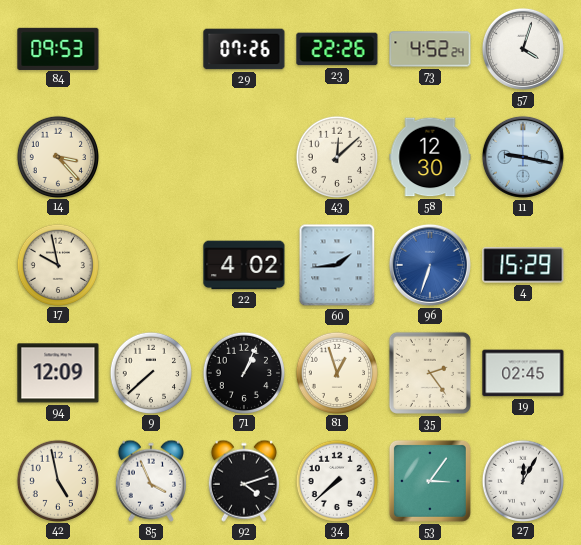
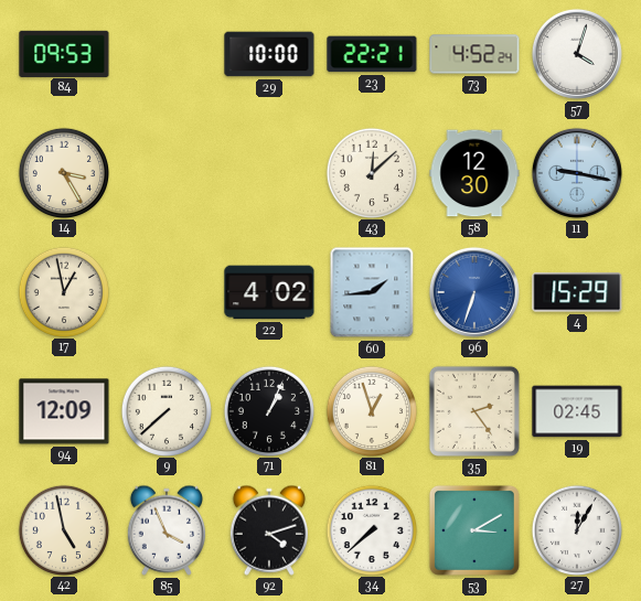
29: 07:26 -> 10:00
23: 22:26 -> 22:21
14: 3:23 -> 3:25
17: 9:58 -> 12:58
53: 3:06 -> 3:10
